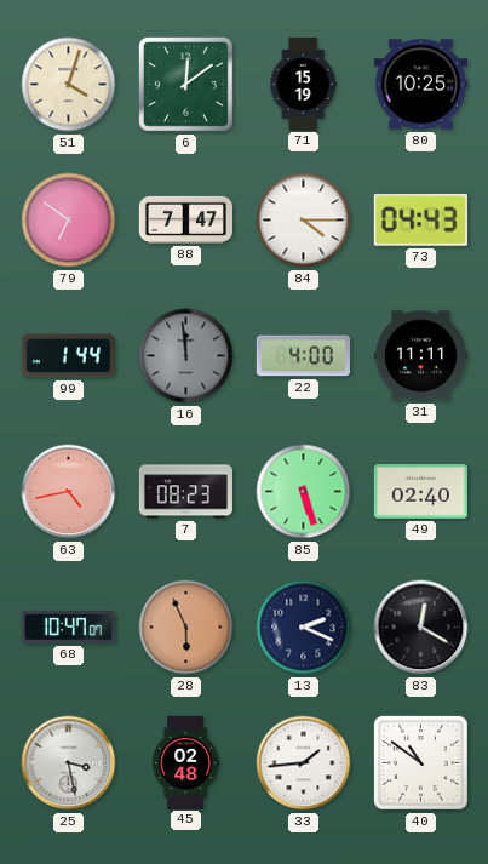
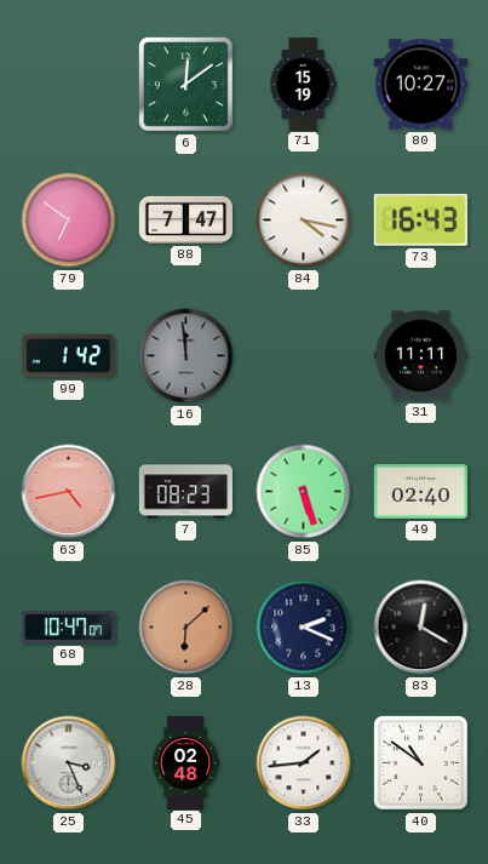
51: 4:03 -> none
80: 10:25 -> 10:27
84: 4:15 -> 4:17
73: 04:43 -> 16:43
99: 1:44 -> 1:42
22: 4:00 -> none
28: 5:56 -> 6:08
25: 3:28 -> 3:26
